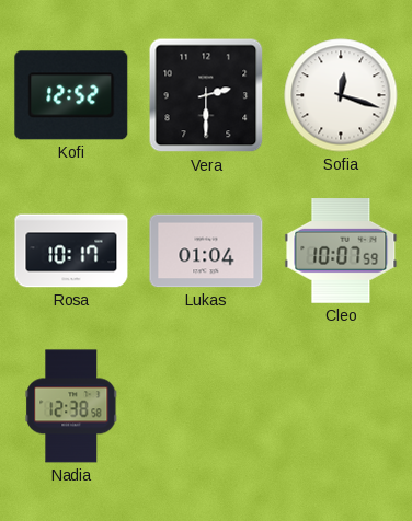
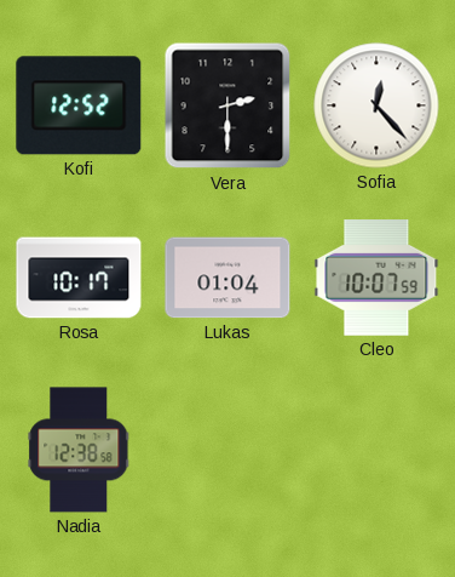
Sofia: 12:18 -> 12:23
